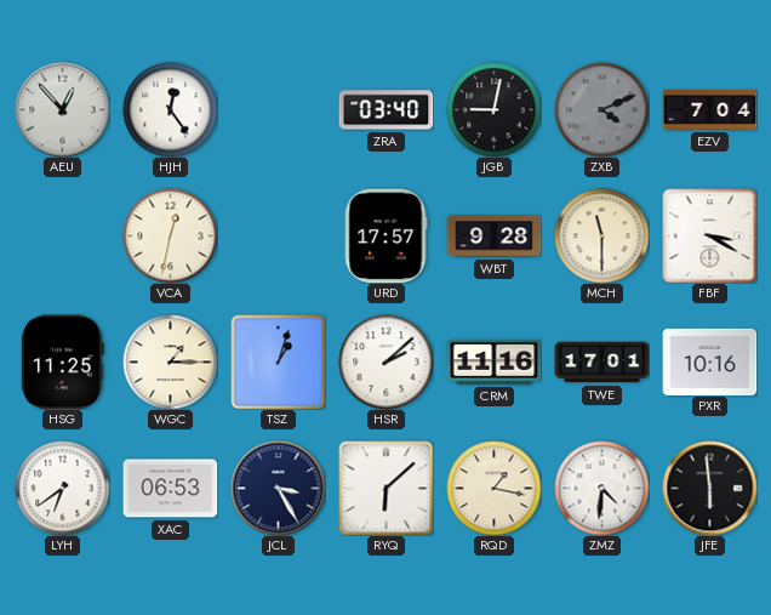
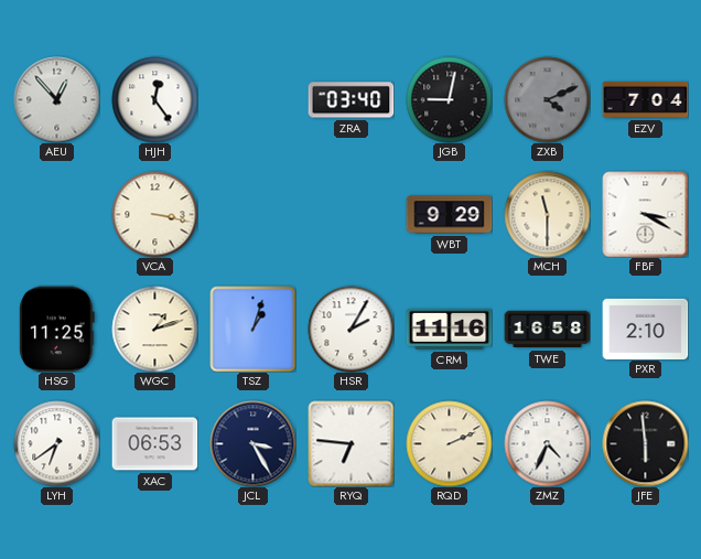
VCA: 12:32 -> 3:17
URD: 17:57 -> none
WBT: 9:28 -> 9:29
WGC: 1:15 -> 1:12
HSR: 2:08 -> 2:05
TWE: 17:01 -> 16:58
PXR: 10:16 -> 2:10
RYQ: 6:08 -> 6:46
RQD: 1:17 -> 2:11
ZMZ: 4:31 -> 4:34
